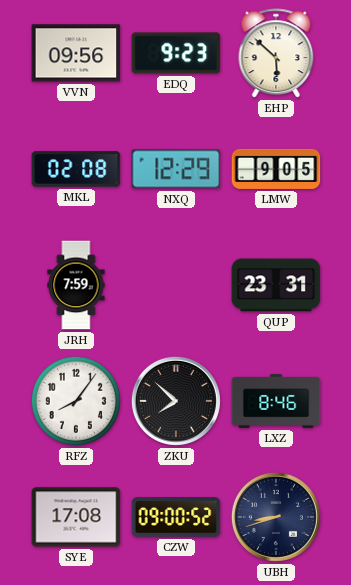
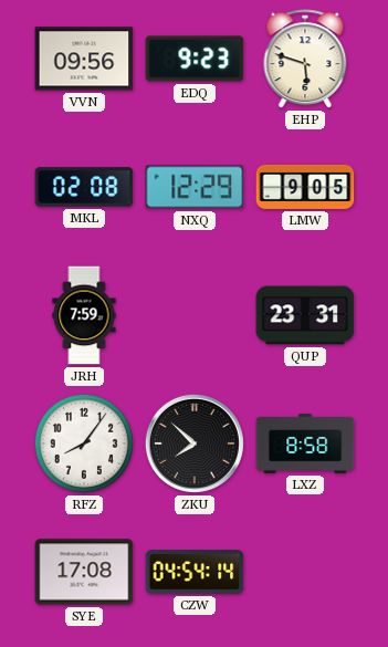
EHP: 5:52 -> 5:48
LXZ: 8:46 -> 8:58
CZW: 09:00 -> 04:54
UBH: 8:42 -> none
